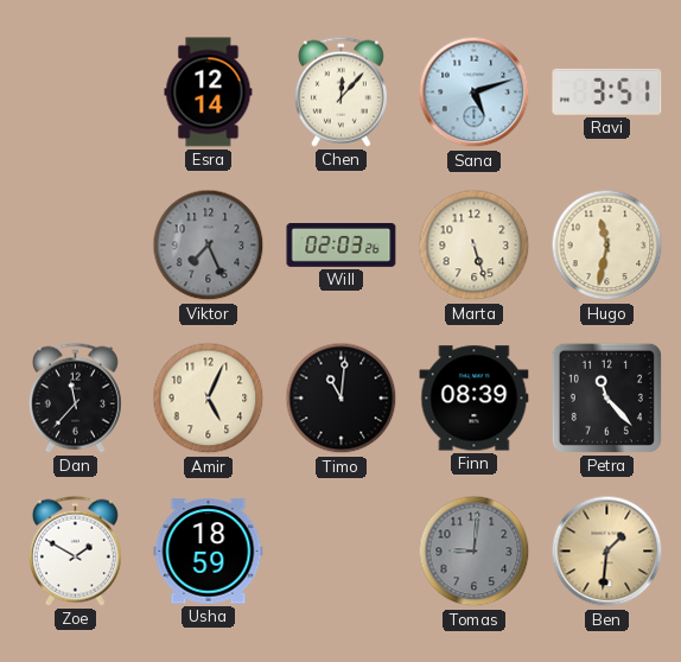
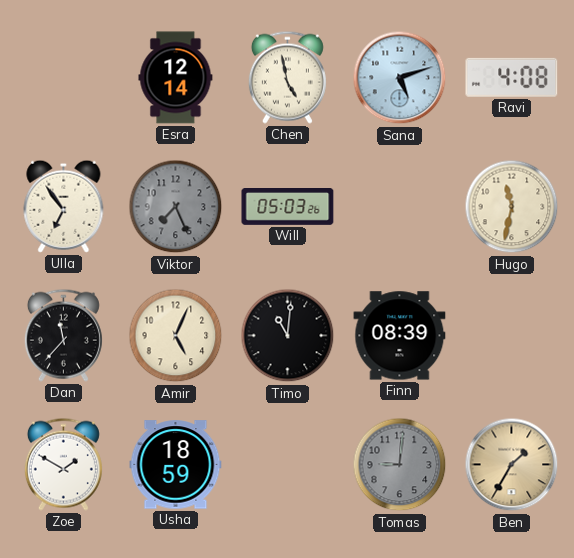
Chen: 12:07 -> 4:58
Ravi: 3:51 -> 4:08
Ulla: none -> 6:54
Will: 02:03 -> 05:03
Marta: 5:27 -> none
Petra: 11:23 -> none
Ben: 1:31 -> 1:35
